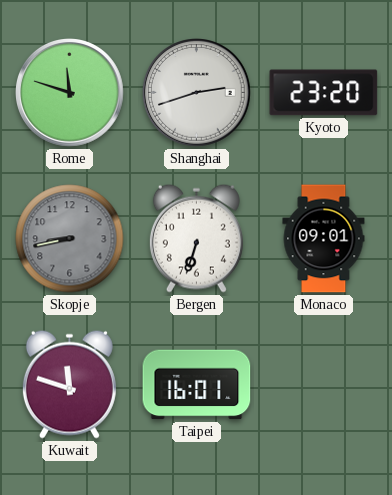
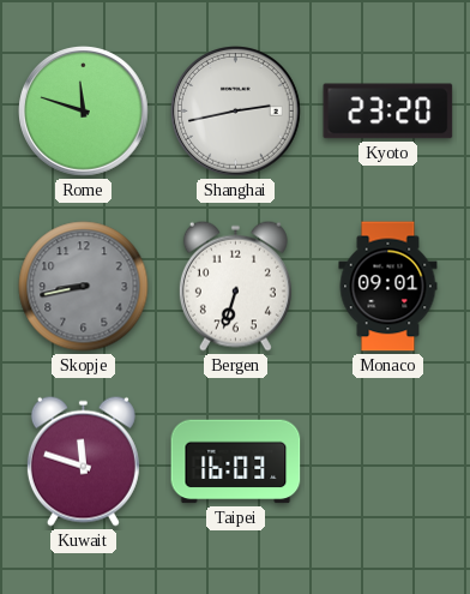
Shanghai: 2:42 -> 2:43
Taipei: 16:01 -> 16:03
